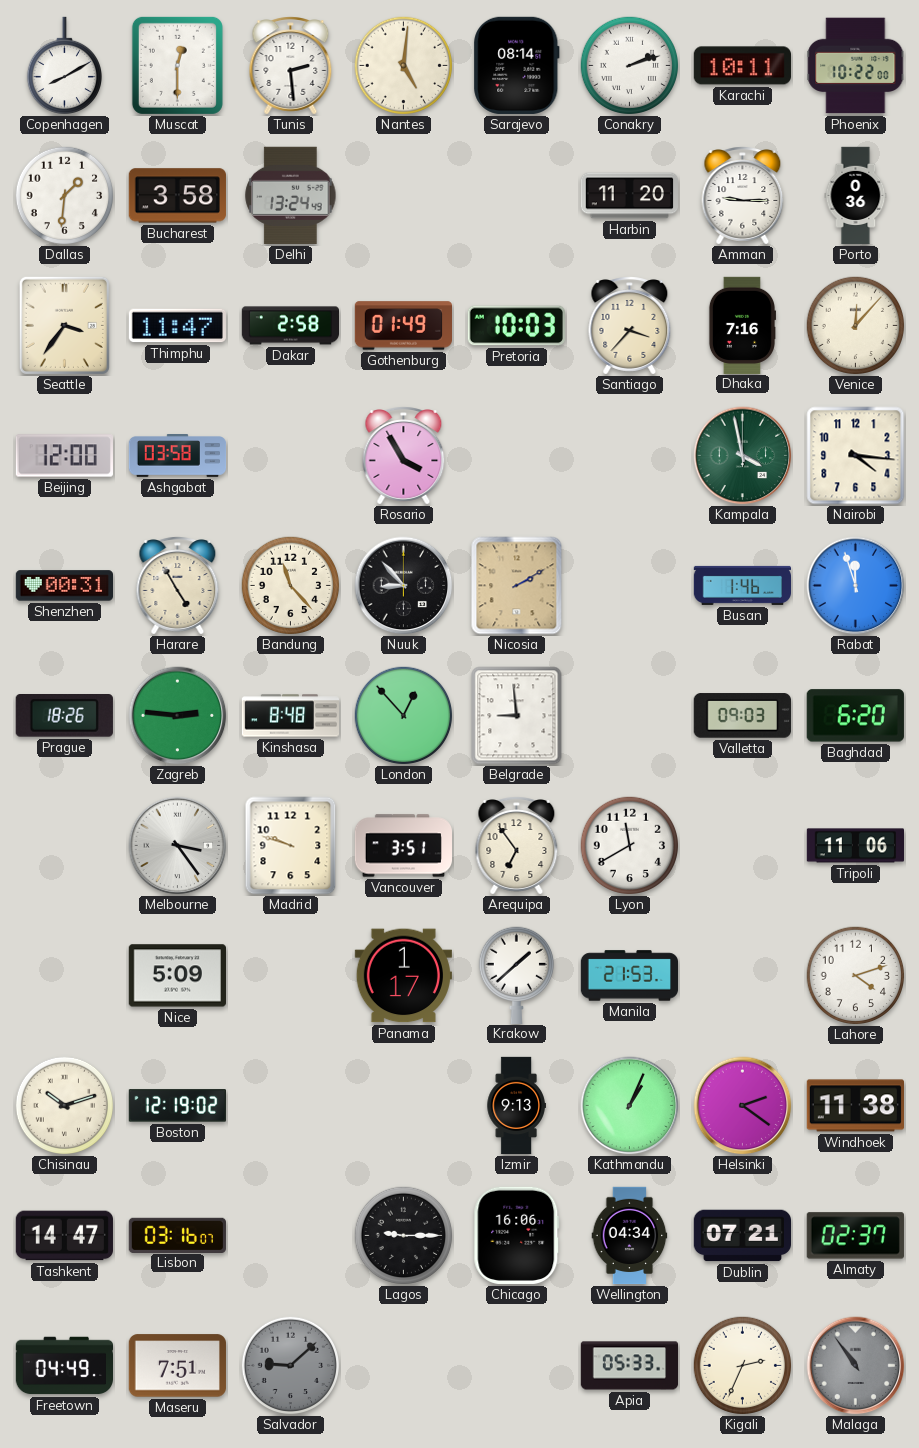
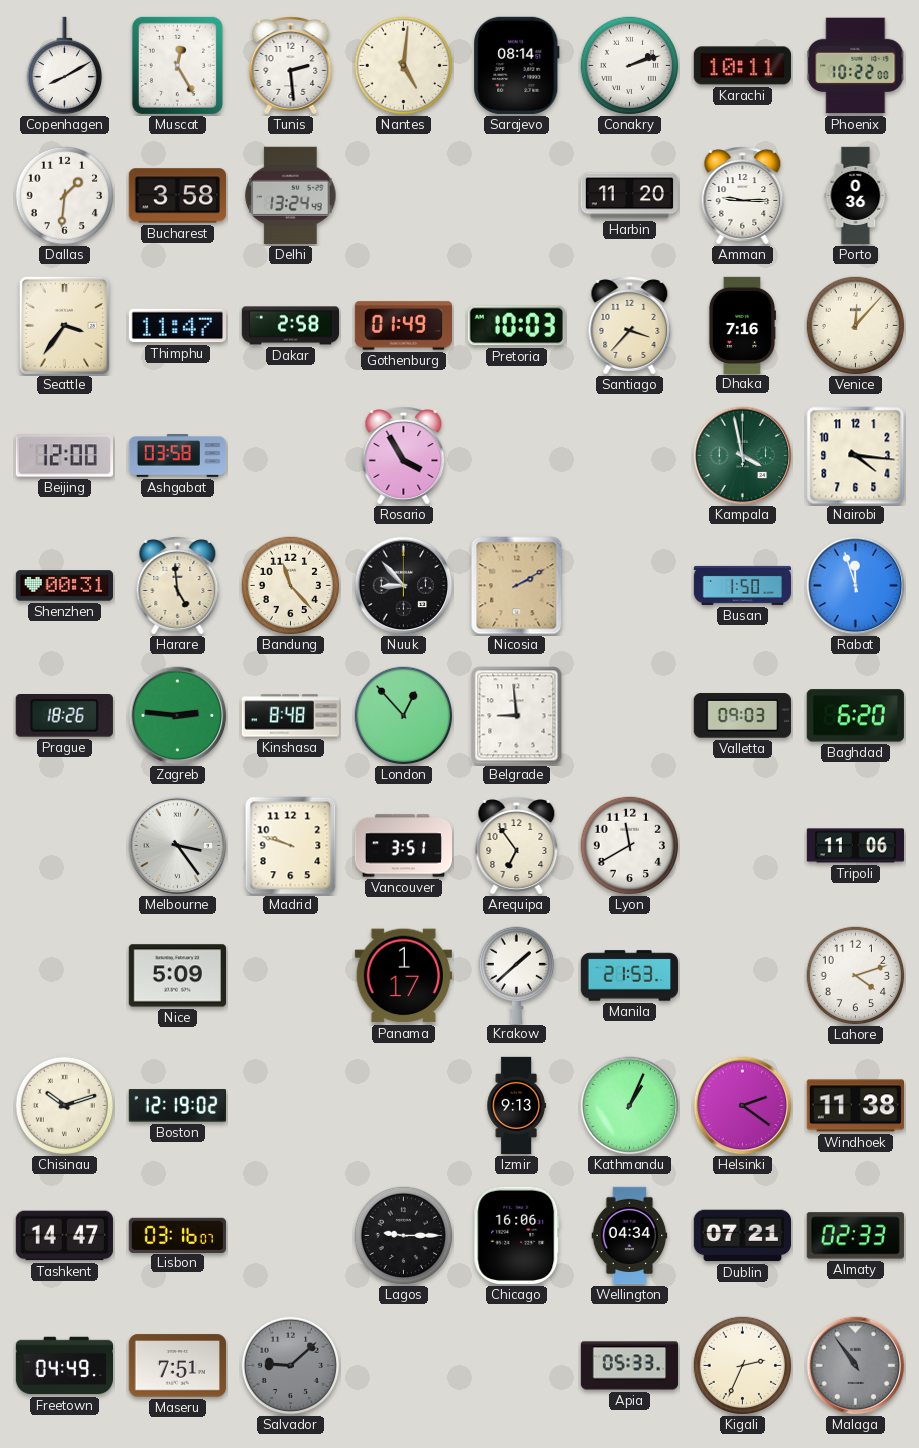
Muscat: 12:30 -> 12:25
Harare: 4:55 -> 4:59
Busan: 1:46 -> 1:50
Almaty: 02:37 -> 02:33
